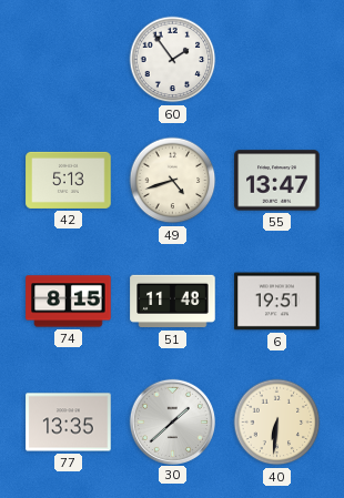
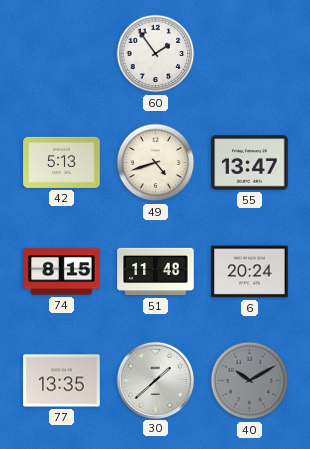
6: 19:51 -> 20:24
40: 6:31 -> 10:10
40 dial: cream -> grey
